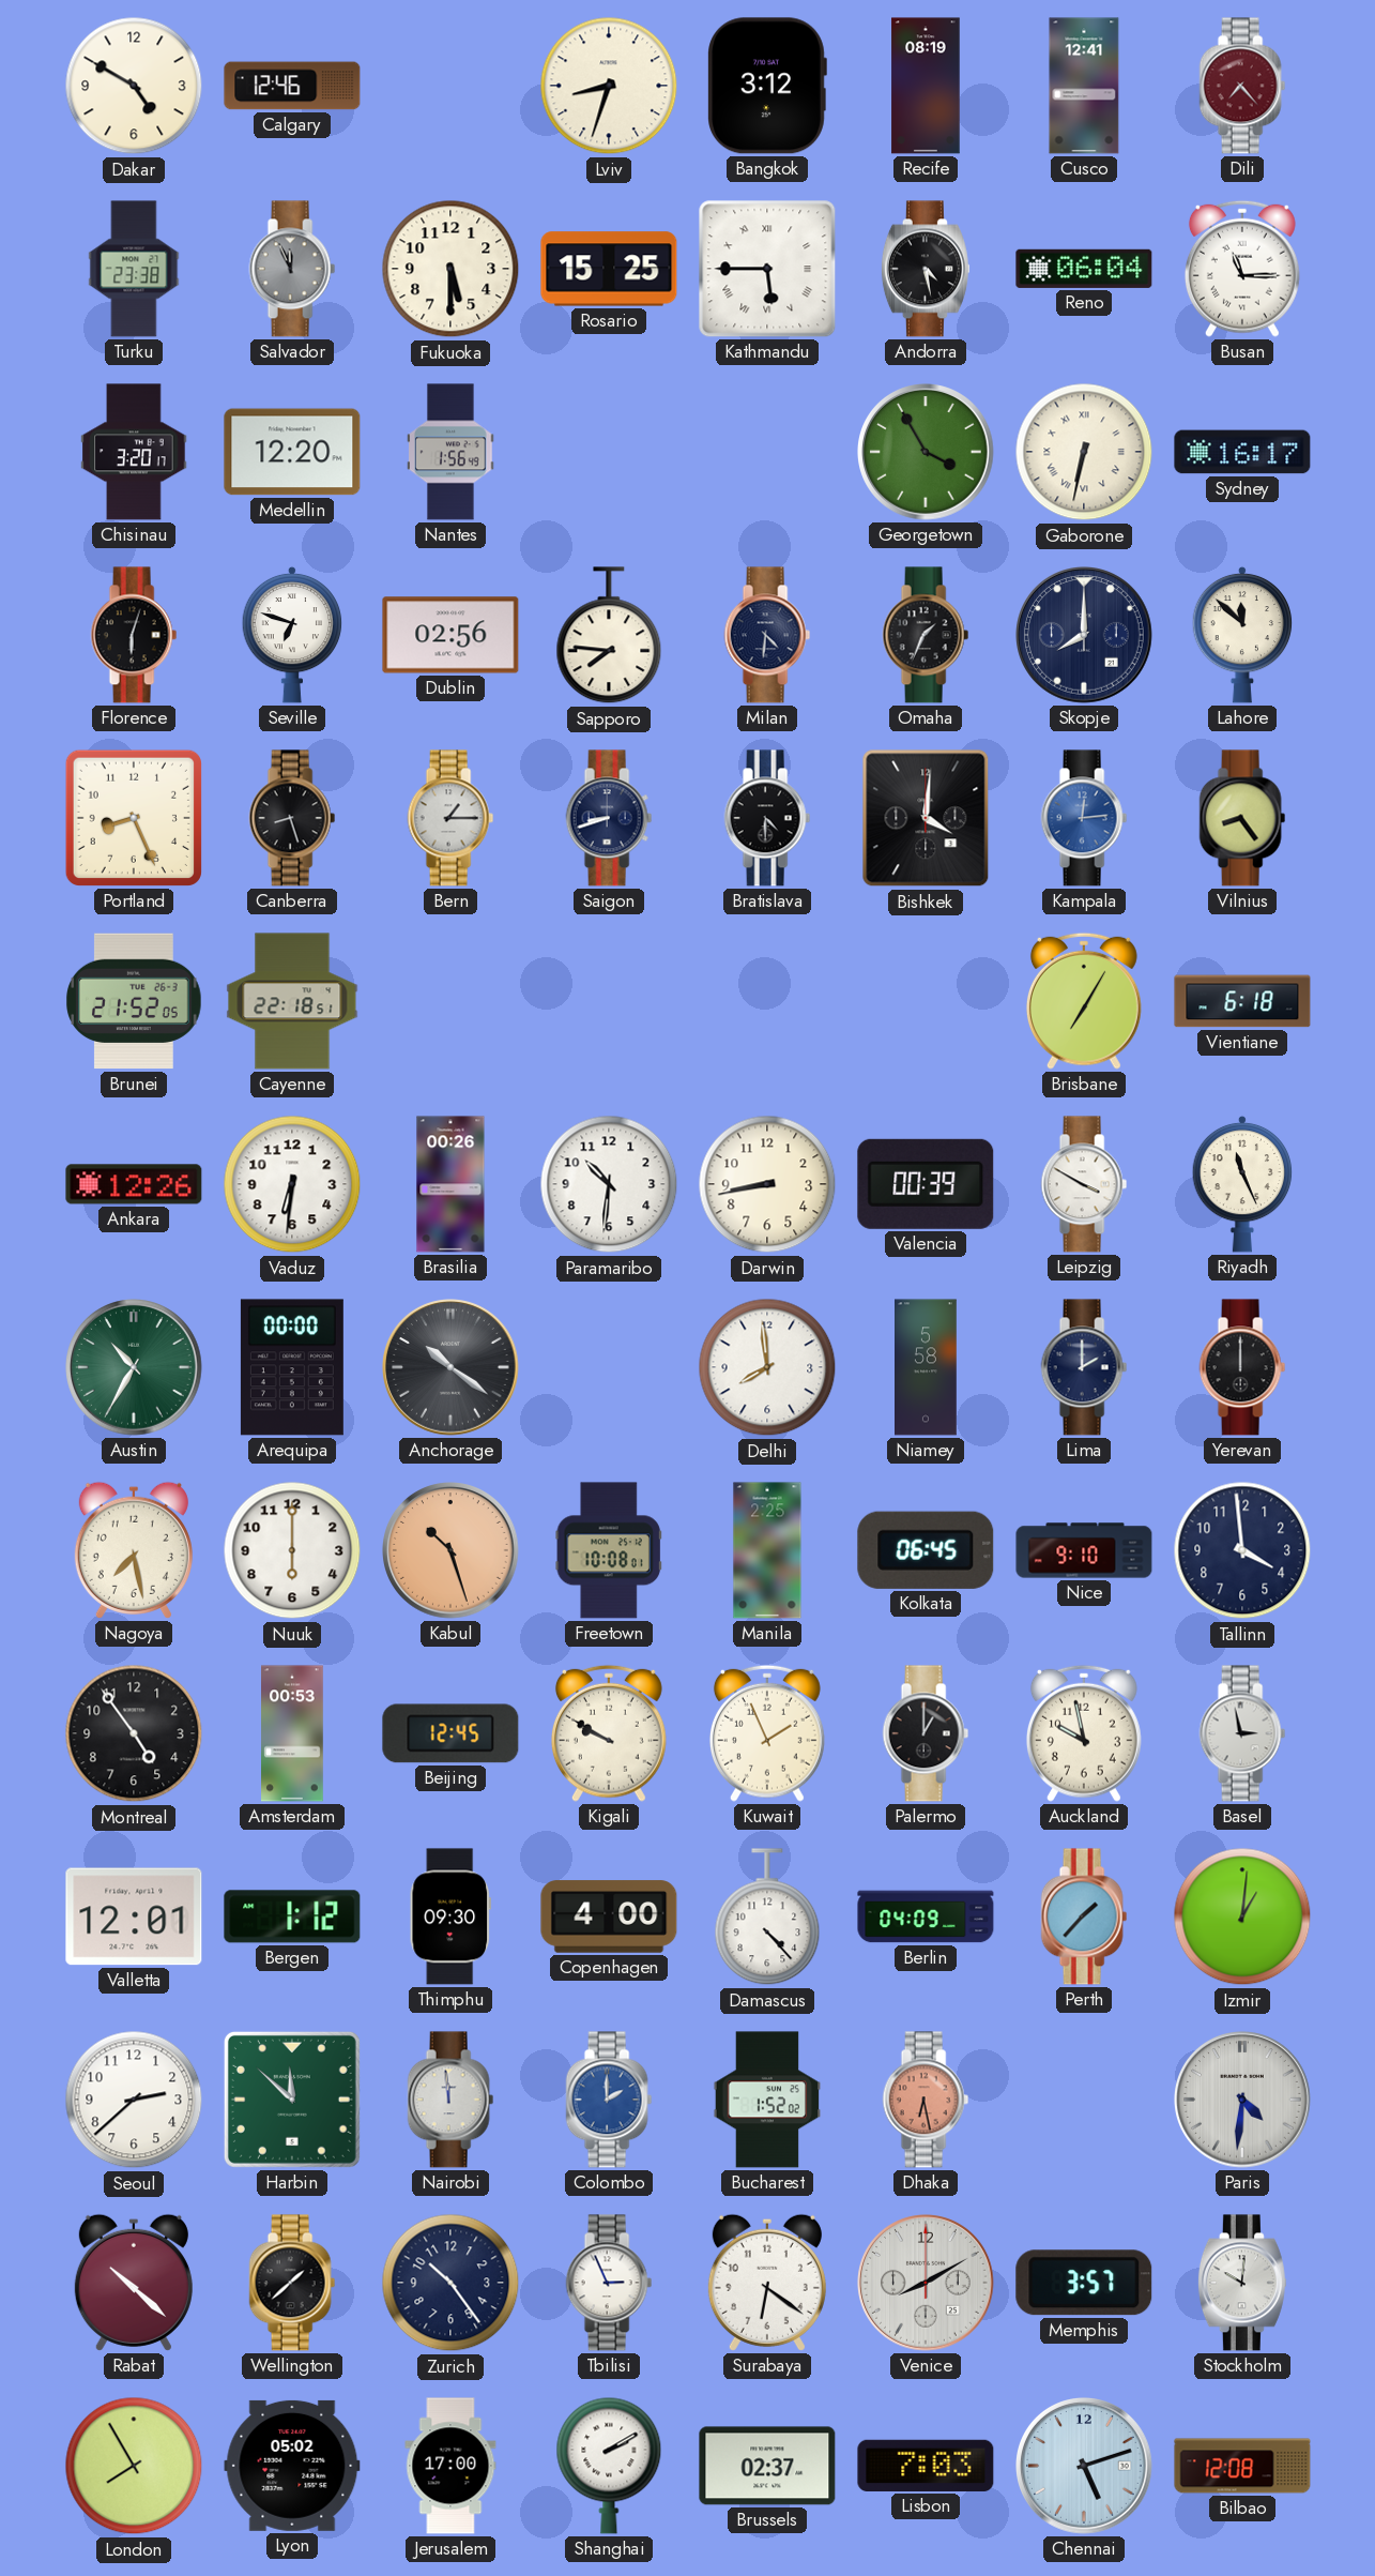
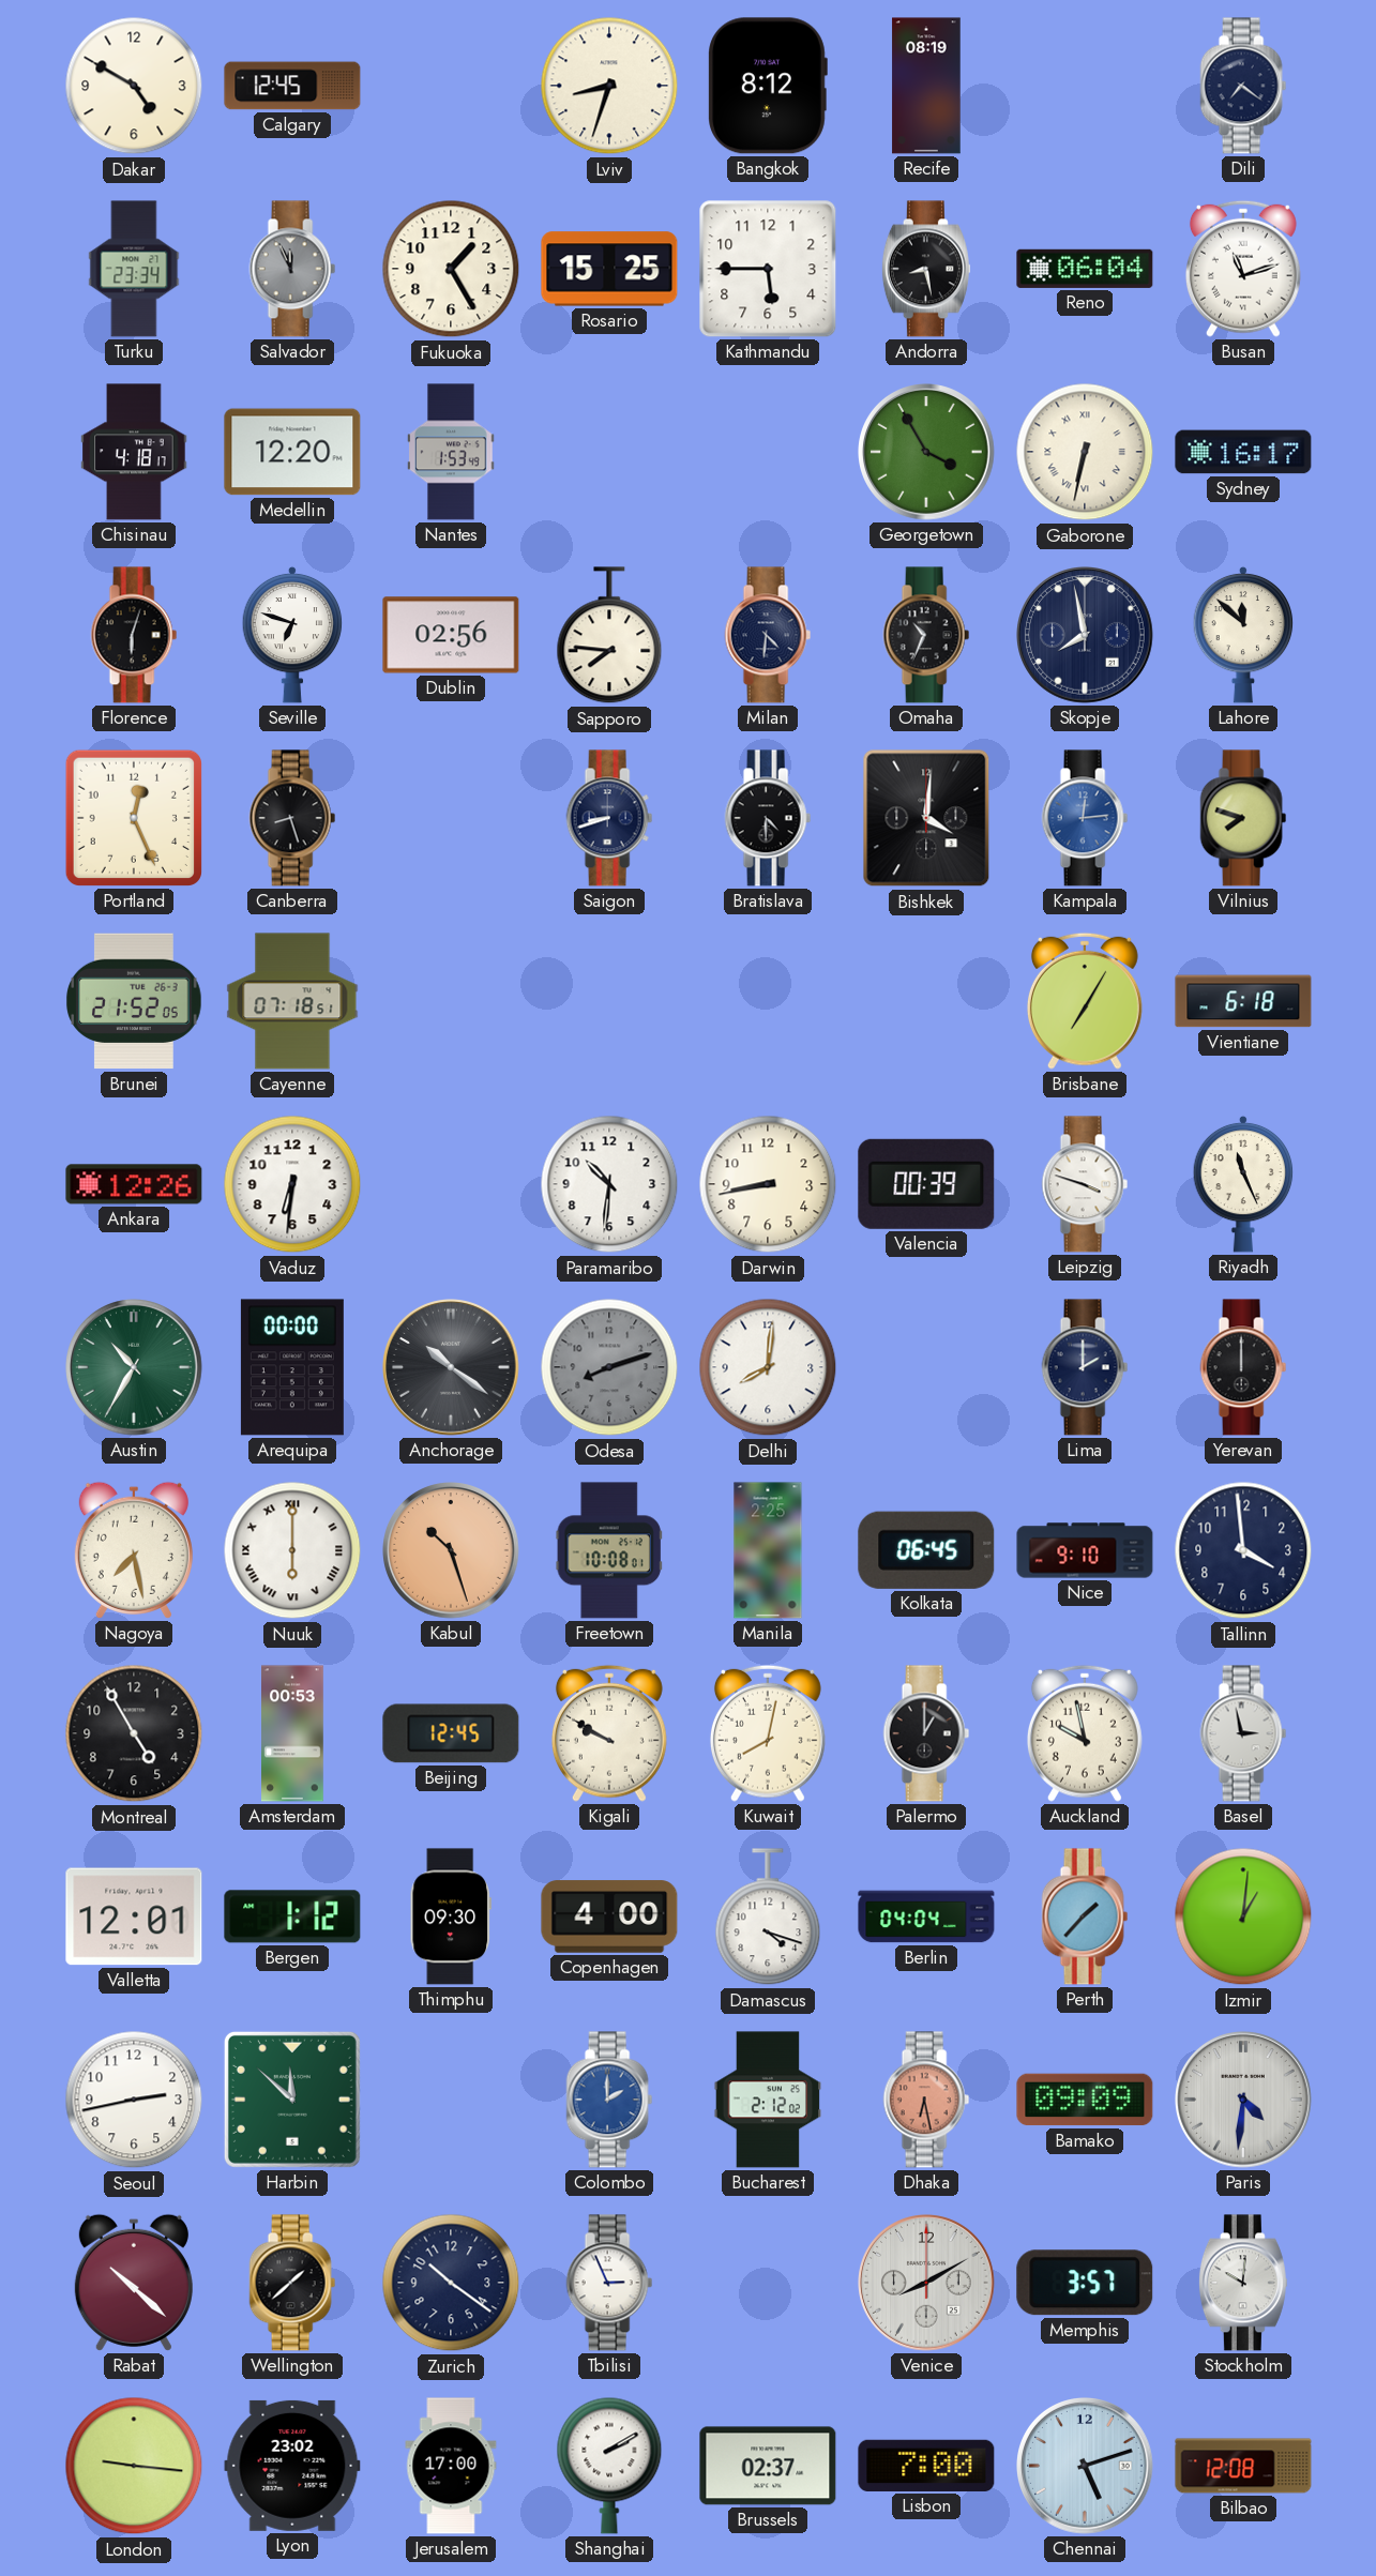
Calgary: 12:46 -> 12:45
Bangkok: 3:12 -> 8:12
Cusco: 12:41 -> none
Dili: 7:23 -> 7:21
Dili dial: burgundy -> navy
Turku: 23:38 -> 23:34
Fukuoka: 5:30 -> 1:25
Kathmandu numerals: Roman -> Arabic
Andorra: 4:28 -> 8:28
Busan: 11:15 -> 11:12
Chisinau: 3:20 -> 4:18
Nantes: 1:56 -> 1:53
Omaha: 1:34 -> 10:34
Skopje: 8:00 -> 7:58
Portland: 8:26 -> 12:26
Bern: 1:15 -> none
Vilnius: 8:24 -> 7:48
Cayenne: 22:18 -> 07:18
Brasilia: 00:26 -> none
Leipzig: 3:50 -> 3:48
Odesa: none -> 8:12
Delhi: 7:59 -> 8:01
Niamey: 5:58 -> none
Nuuk numerals: Arabic -> Roman
Montreal: 4:54 -> 4:55
Kuwait: 1:56 -> 8:02
Damascus: 4:23 -> 4:18
Berlin: 04:09 -> 04:04
Seoul: 2:38 -> 2:43
Nairobi: 11:59 -> none
Bucharest: 1:52 -> 2:12
Bamako: none -> 09:09
Zurich: 10:24 -> 10:21
Surabaya: 6:21 -> none
London: 7:55 -> 9:16
Lyon: 05:02 -> 23:02
Lisbon: 7:03 -> 7:00
